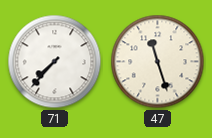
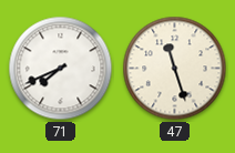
71: 7:37 -> 7:41
